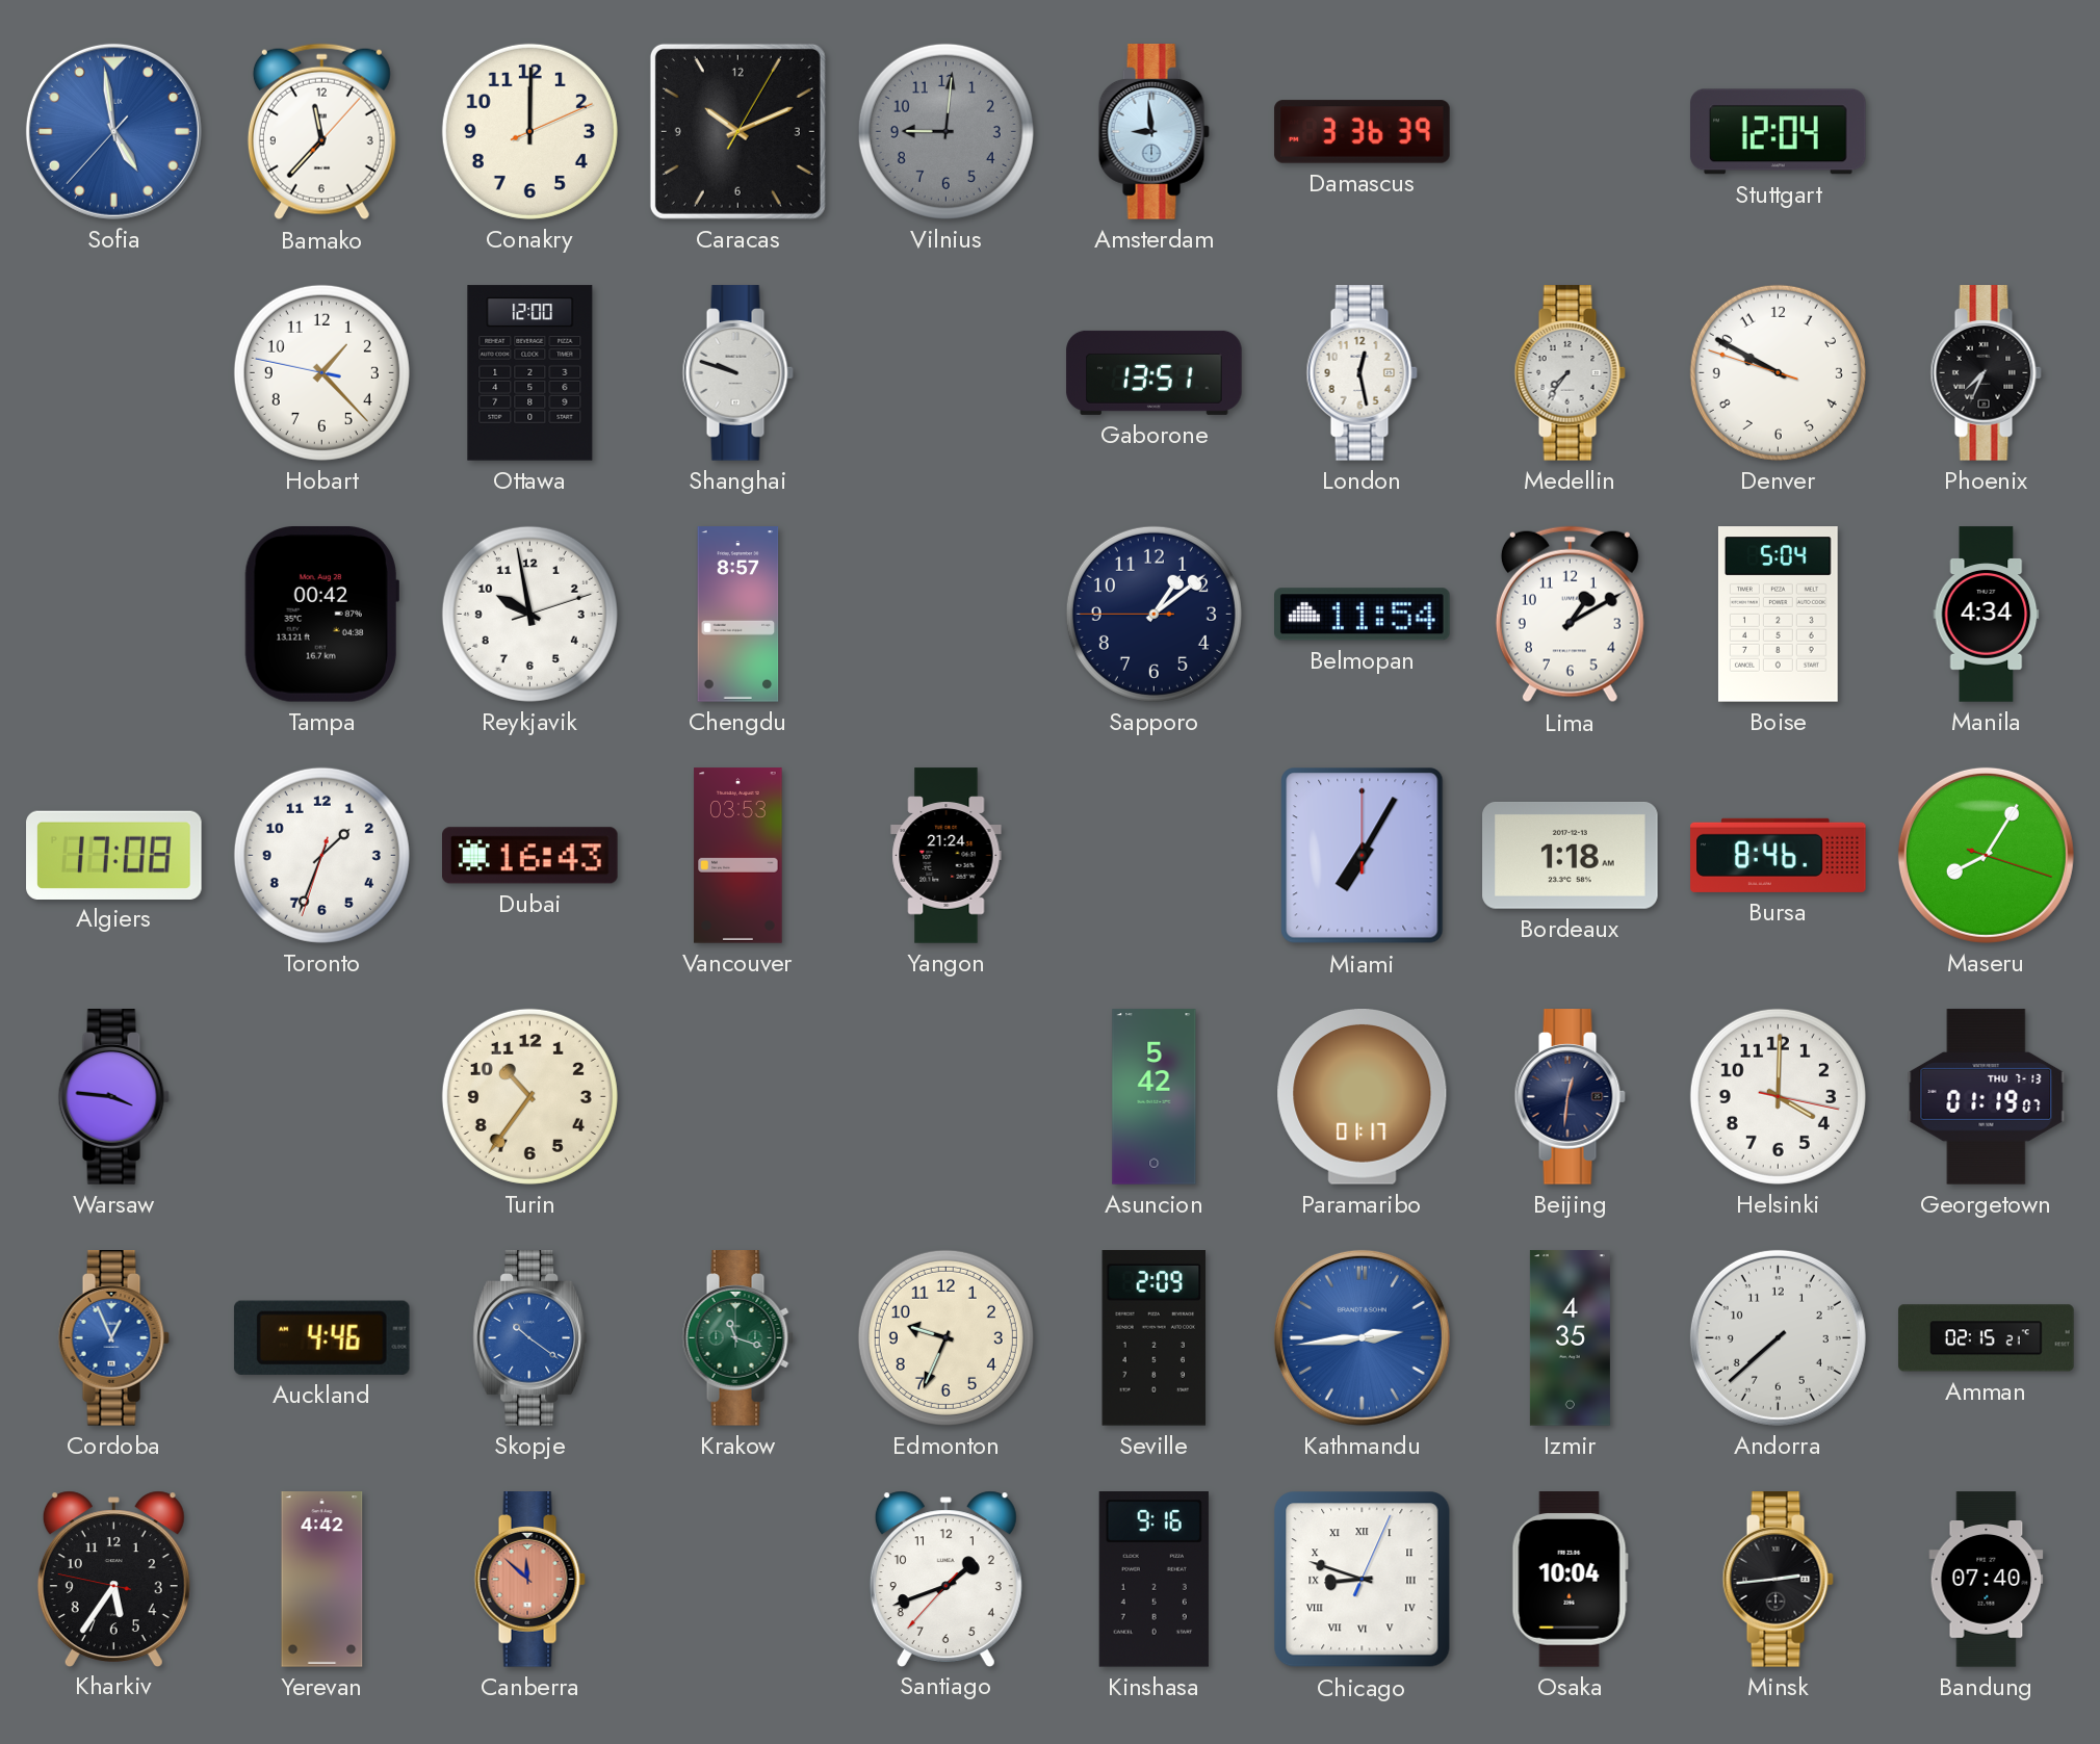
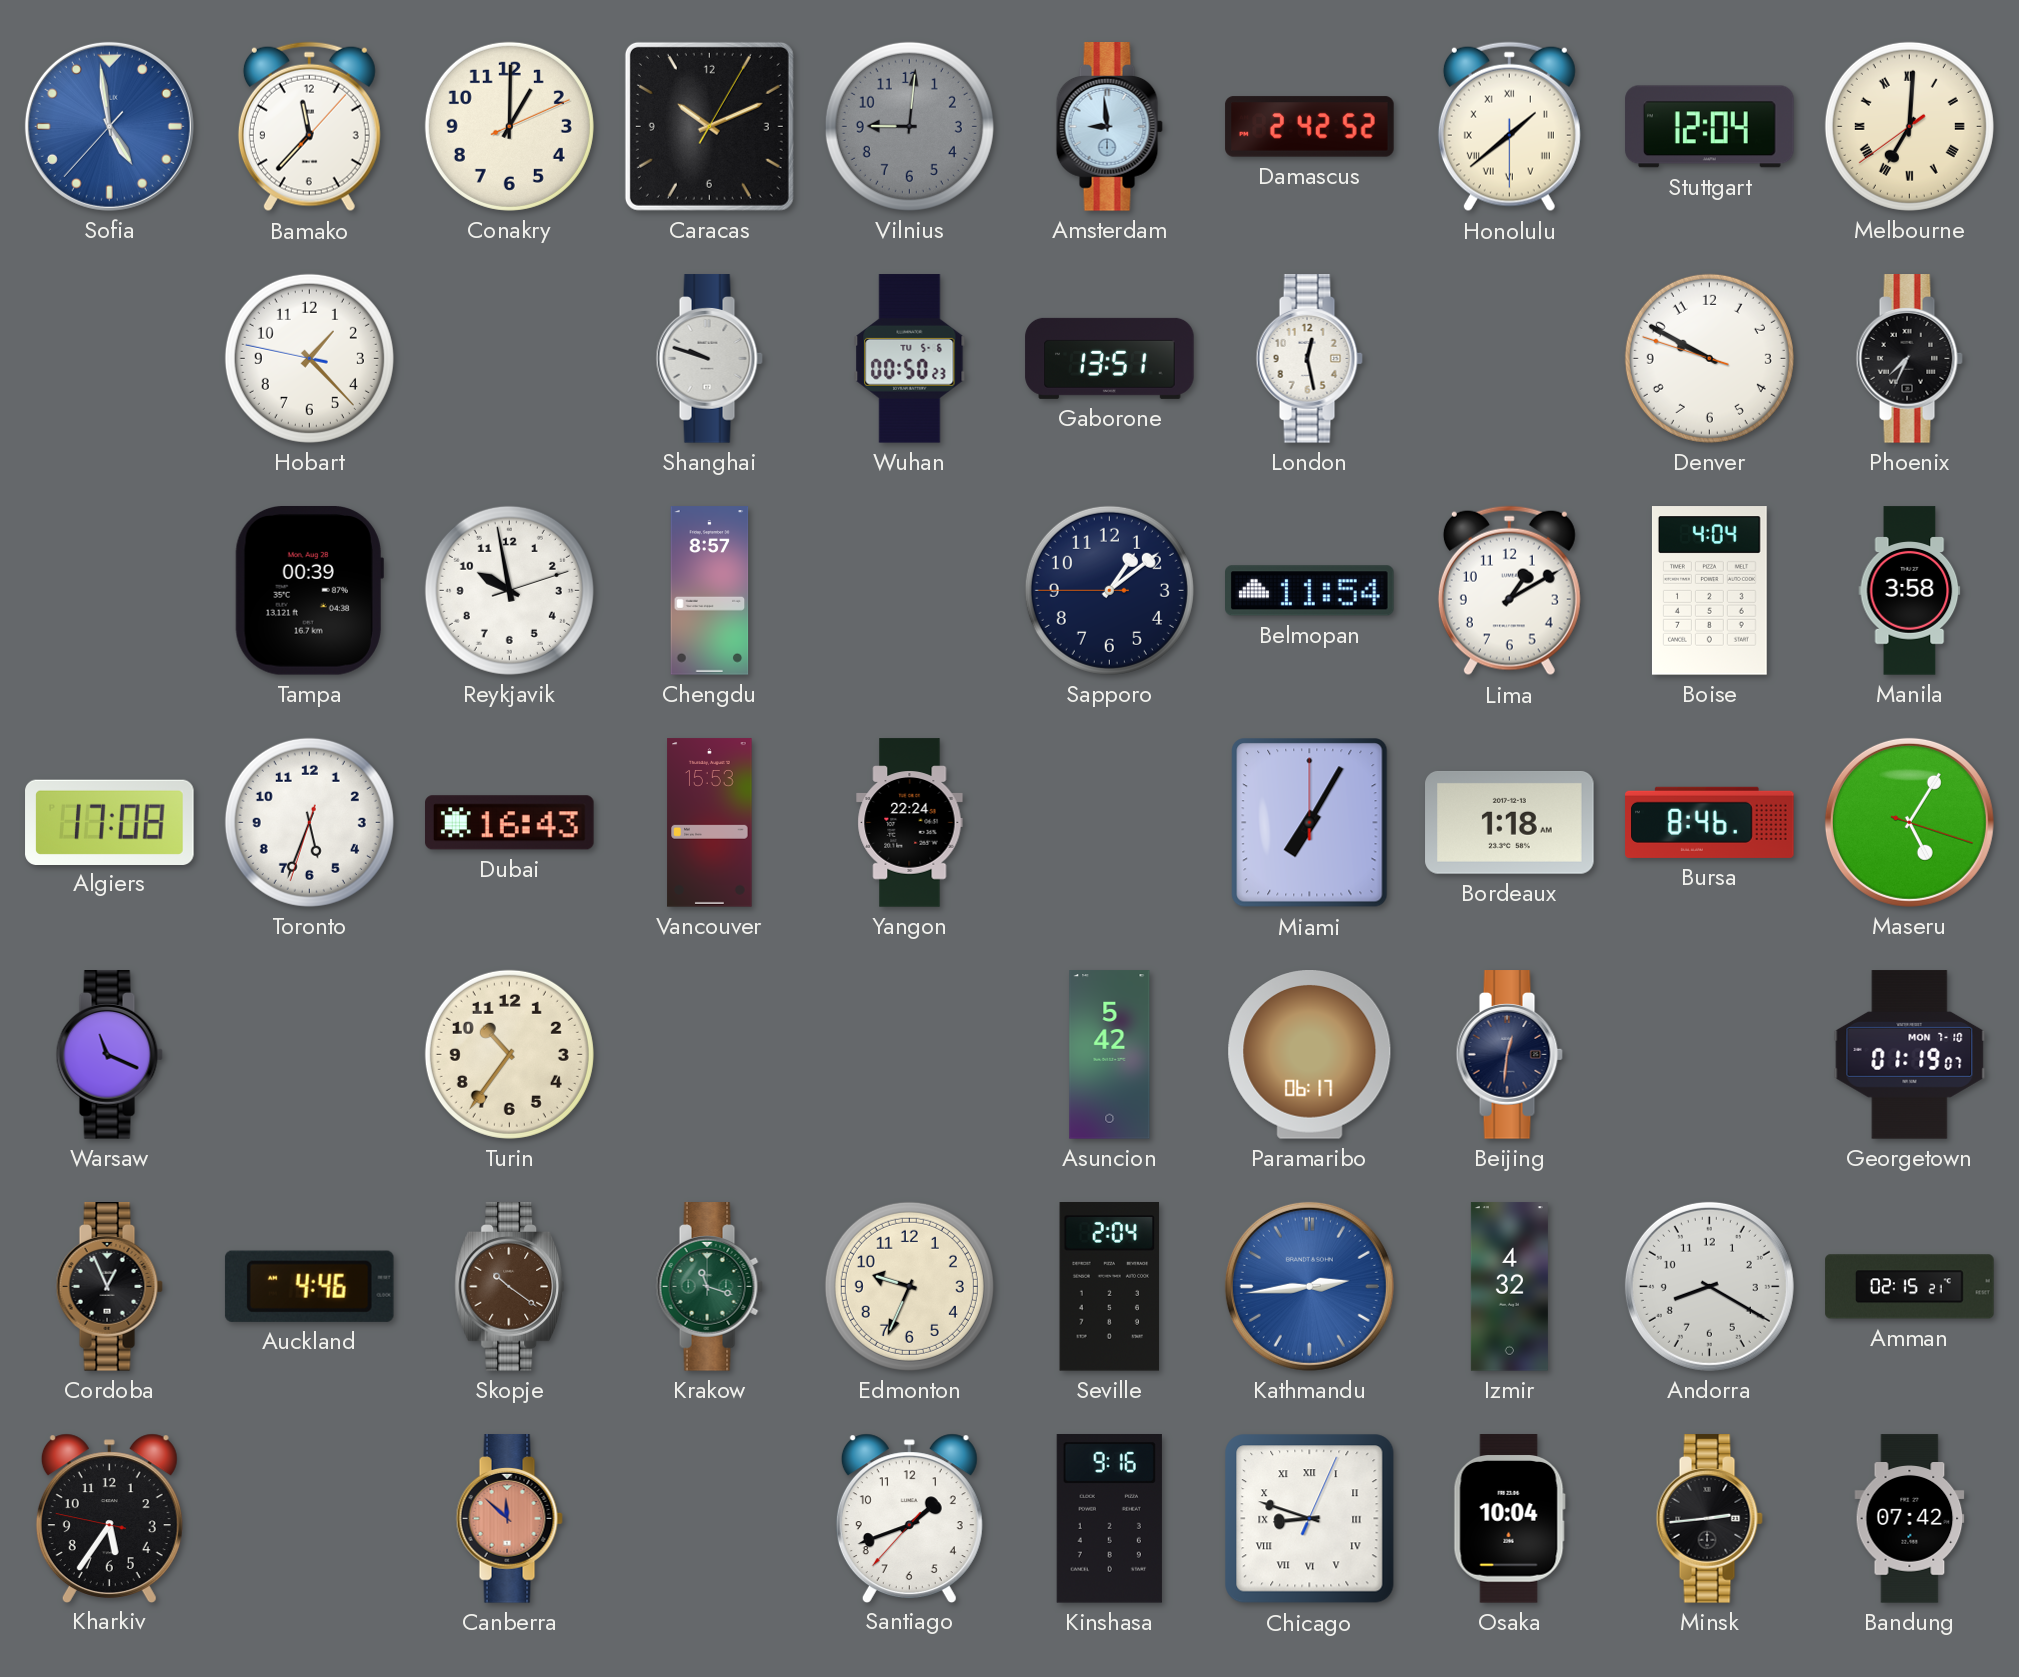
Conakry: 12:00 -> 1:00
Damascus: 3:36 -> 2:42
Honolulu: none -> 1:38
Melbourne: none -> 7:00
Ottawa: 12:00 -> none
Wuhan: none -> 00:50
Medellin: 7:36 -> none
Tampa: 00:42 -> 00:39
Boise: 5:04 -> 4:04
Manila: 4:34 -> 3:58
Toronto: 1:33 -> 5:33
Vancouver: 03:53 -> 15:53
Yangon: 21:24 -> 22:24
Maseru: 8:05 -> 5:05
Warsaw: 3:46 -> 11:19
Paramaribo: 01:17 -> 06:17
Helsinki: 4:00 -> none
Georgetown date: THU 7-13 -> MON 7-10
Cordoba dial: blue -> black
Skopje dial: blue -> brown
Seville: 2:09 -> 2:04
Izmir: 4:35 -> 4:32
Andorra: 7:38 -> 8:20
Yerevan: 4:42 -> none
Bandung: 07:40 -> 07:42
